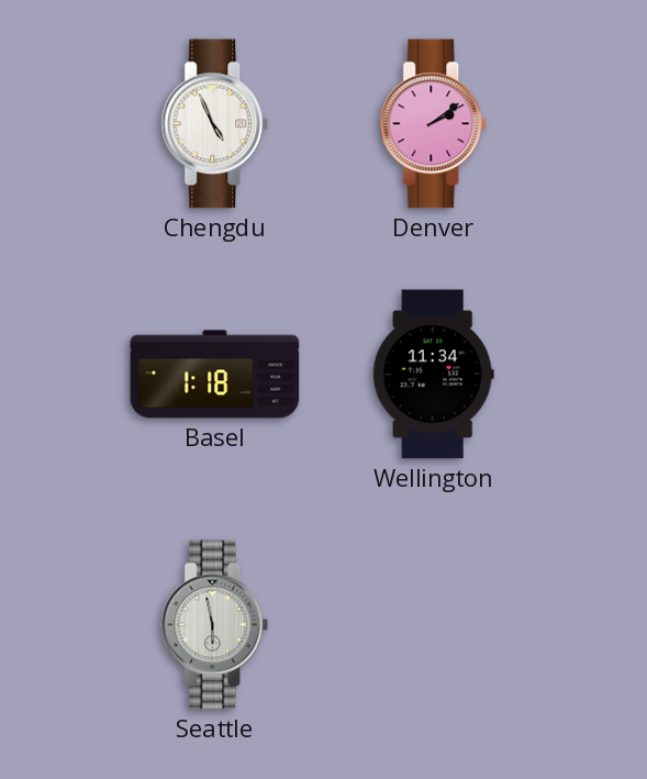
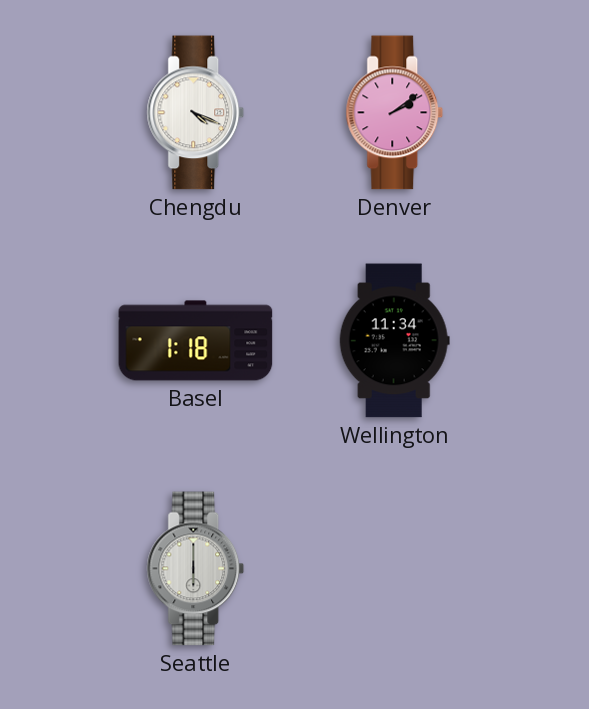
Chengdu: 4:56 -> 4:19
Seattle: 5:58 -> 6:00
